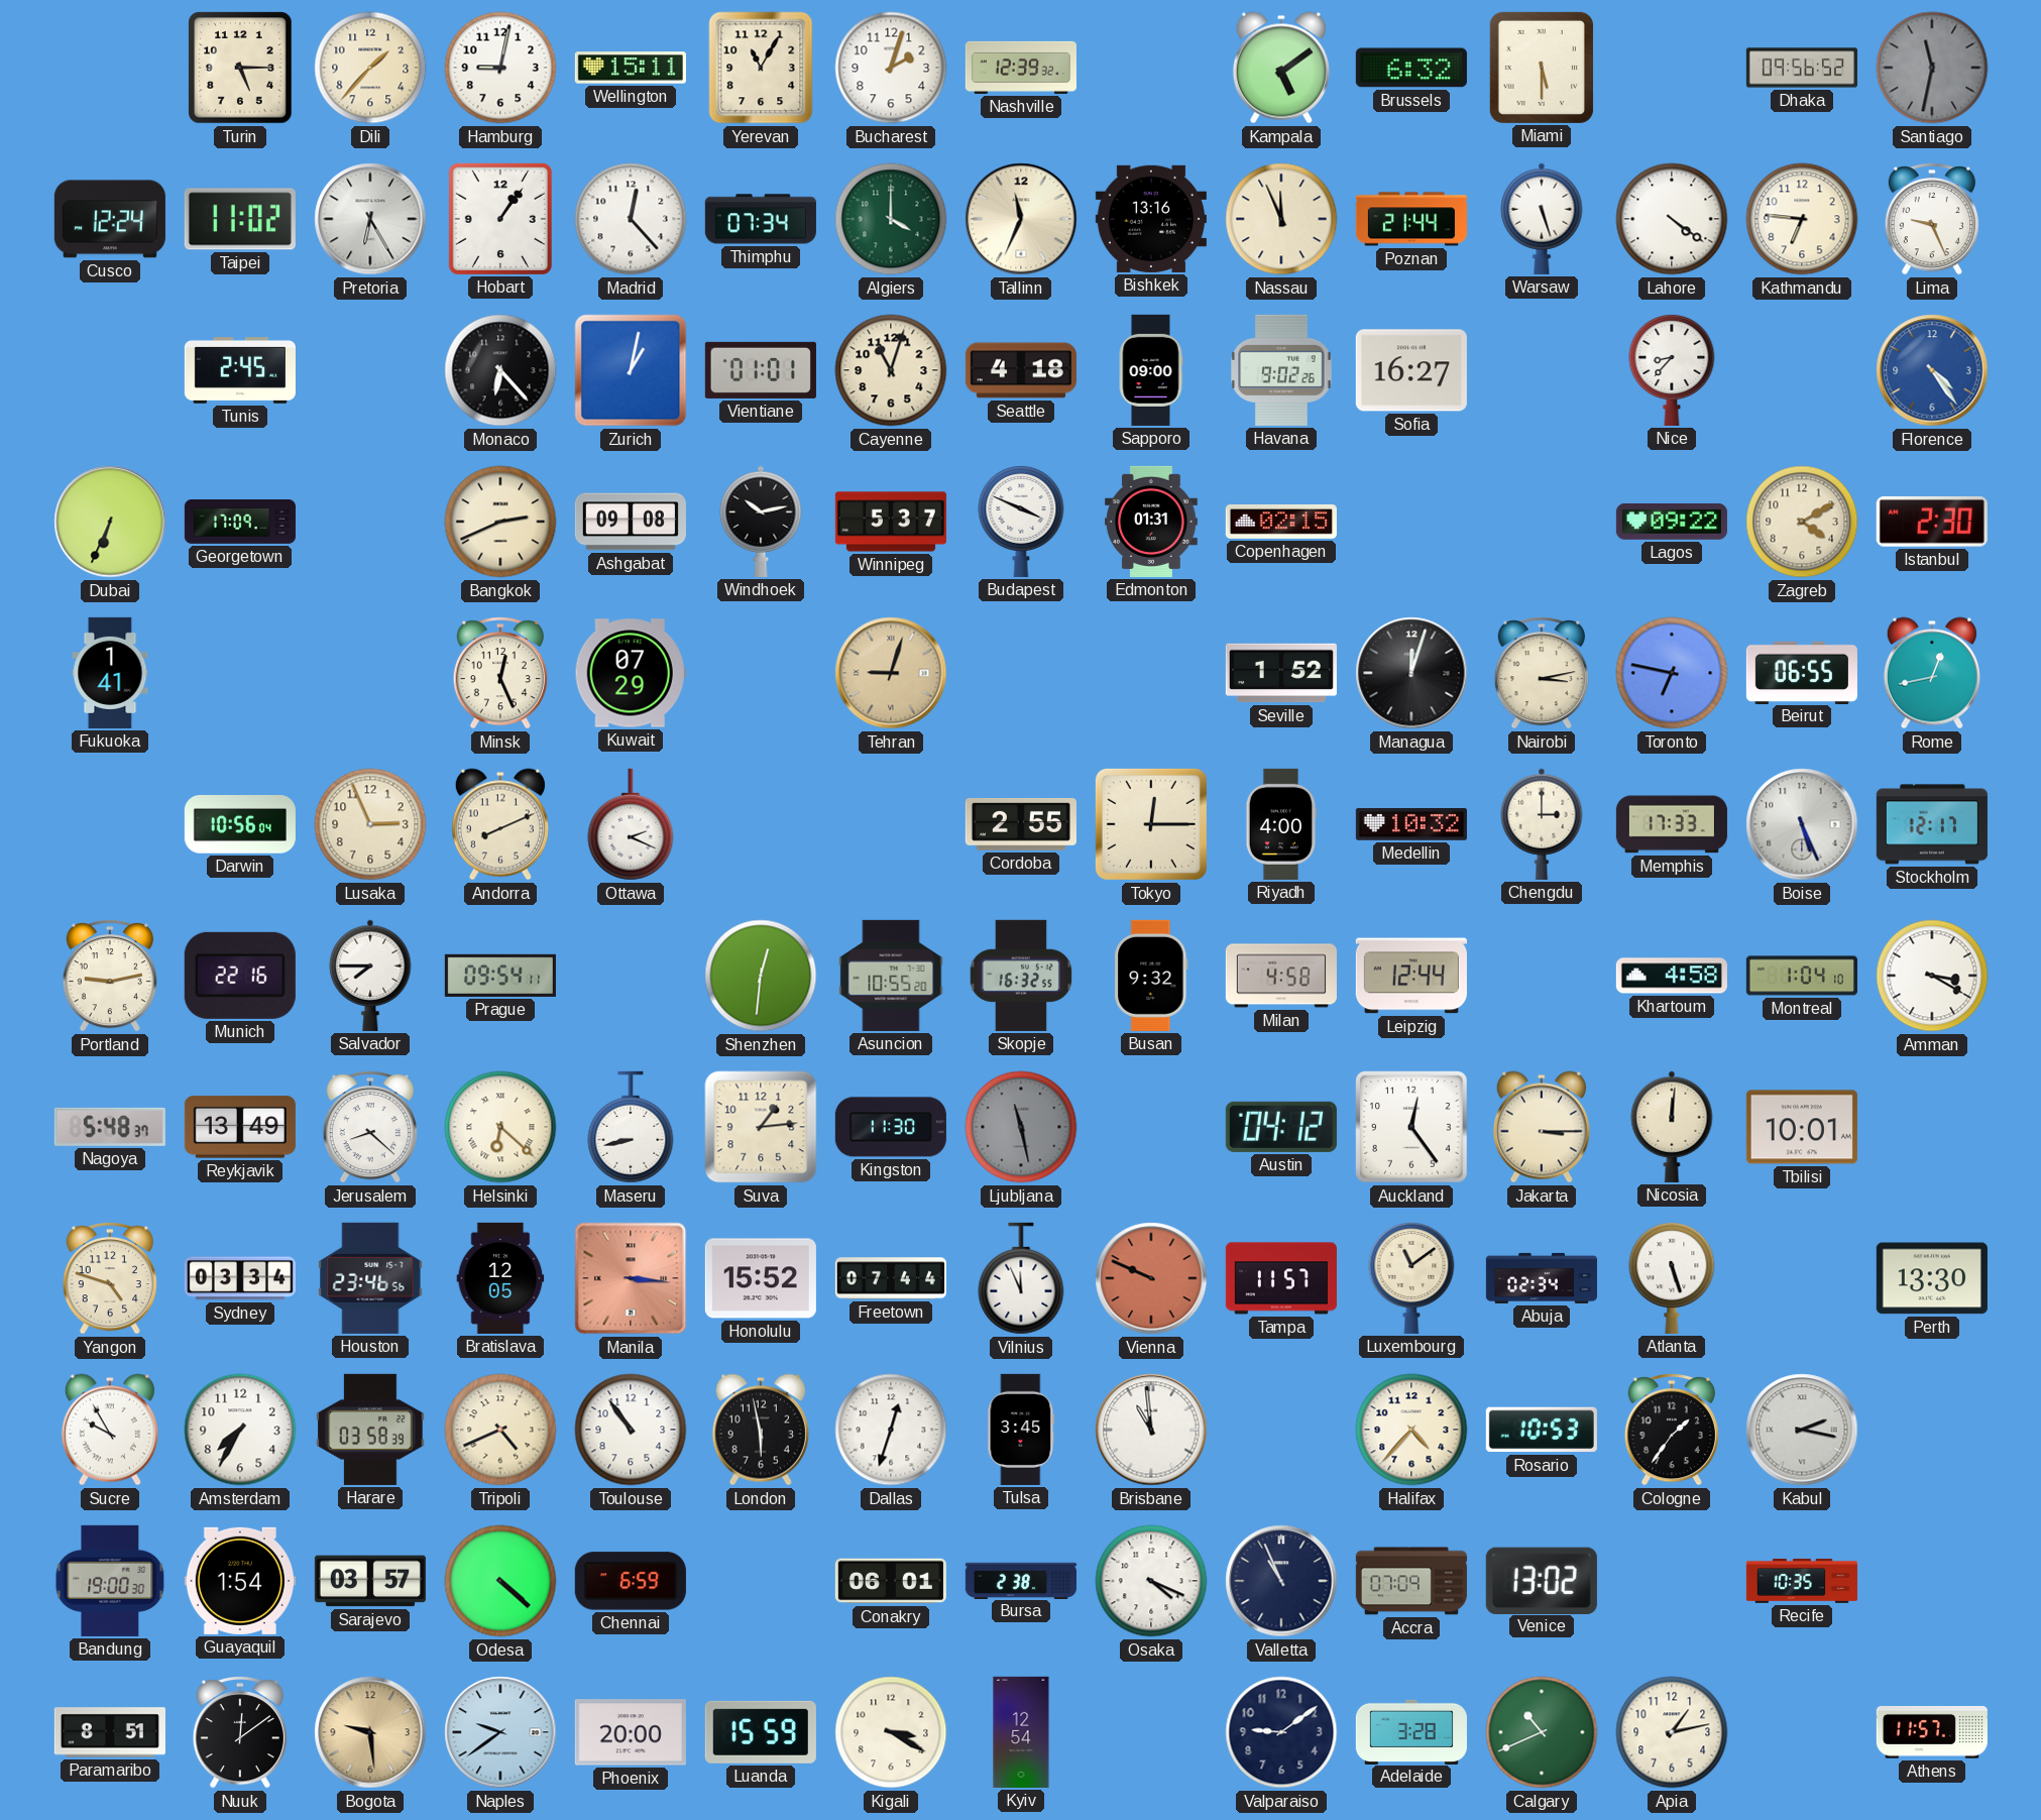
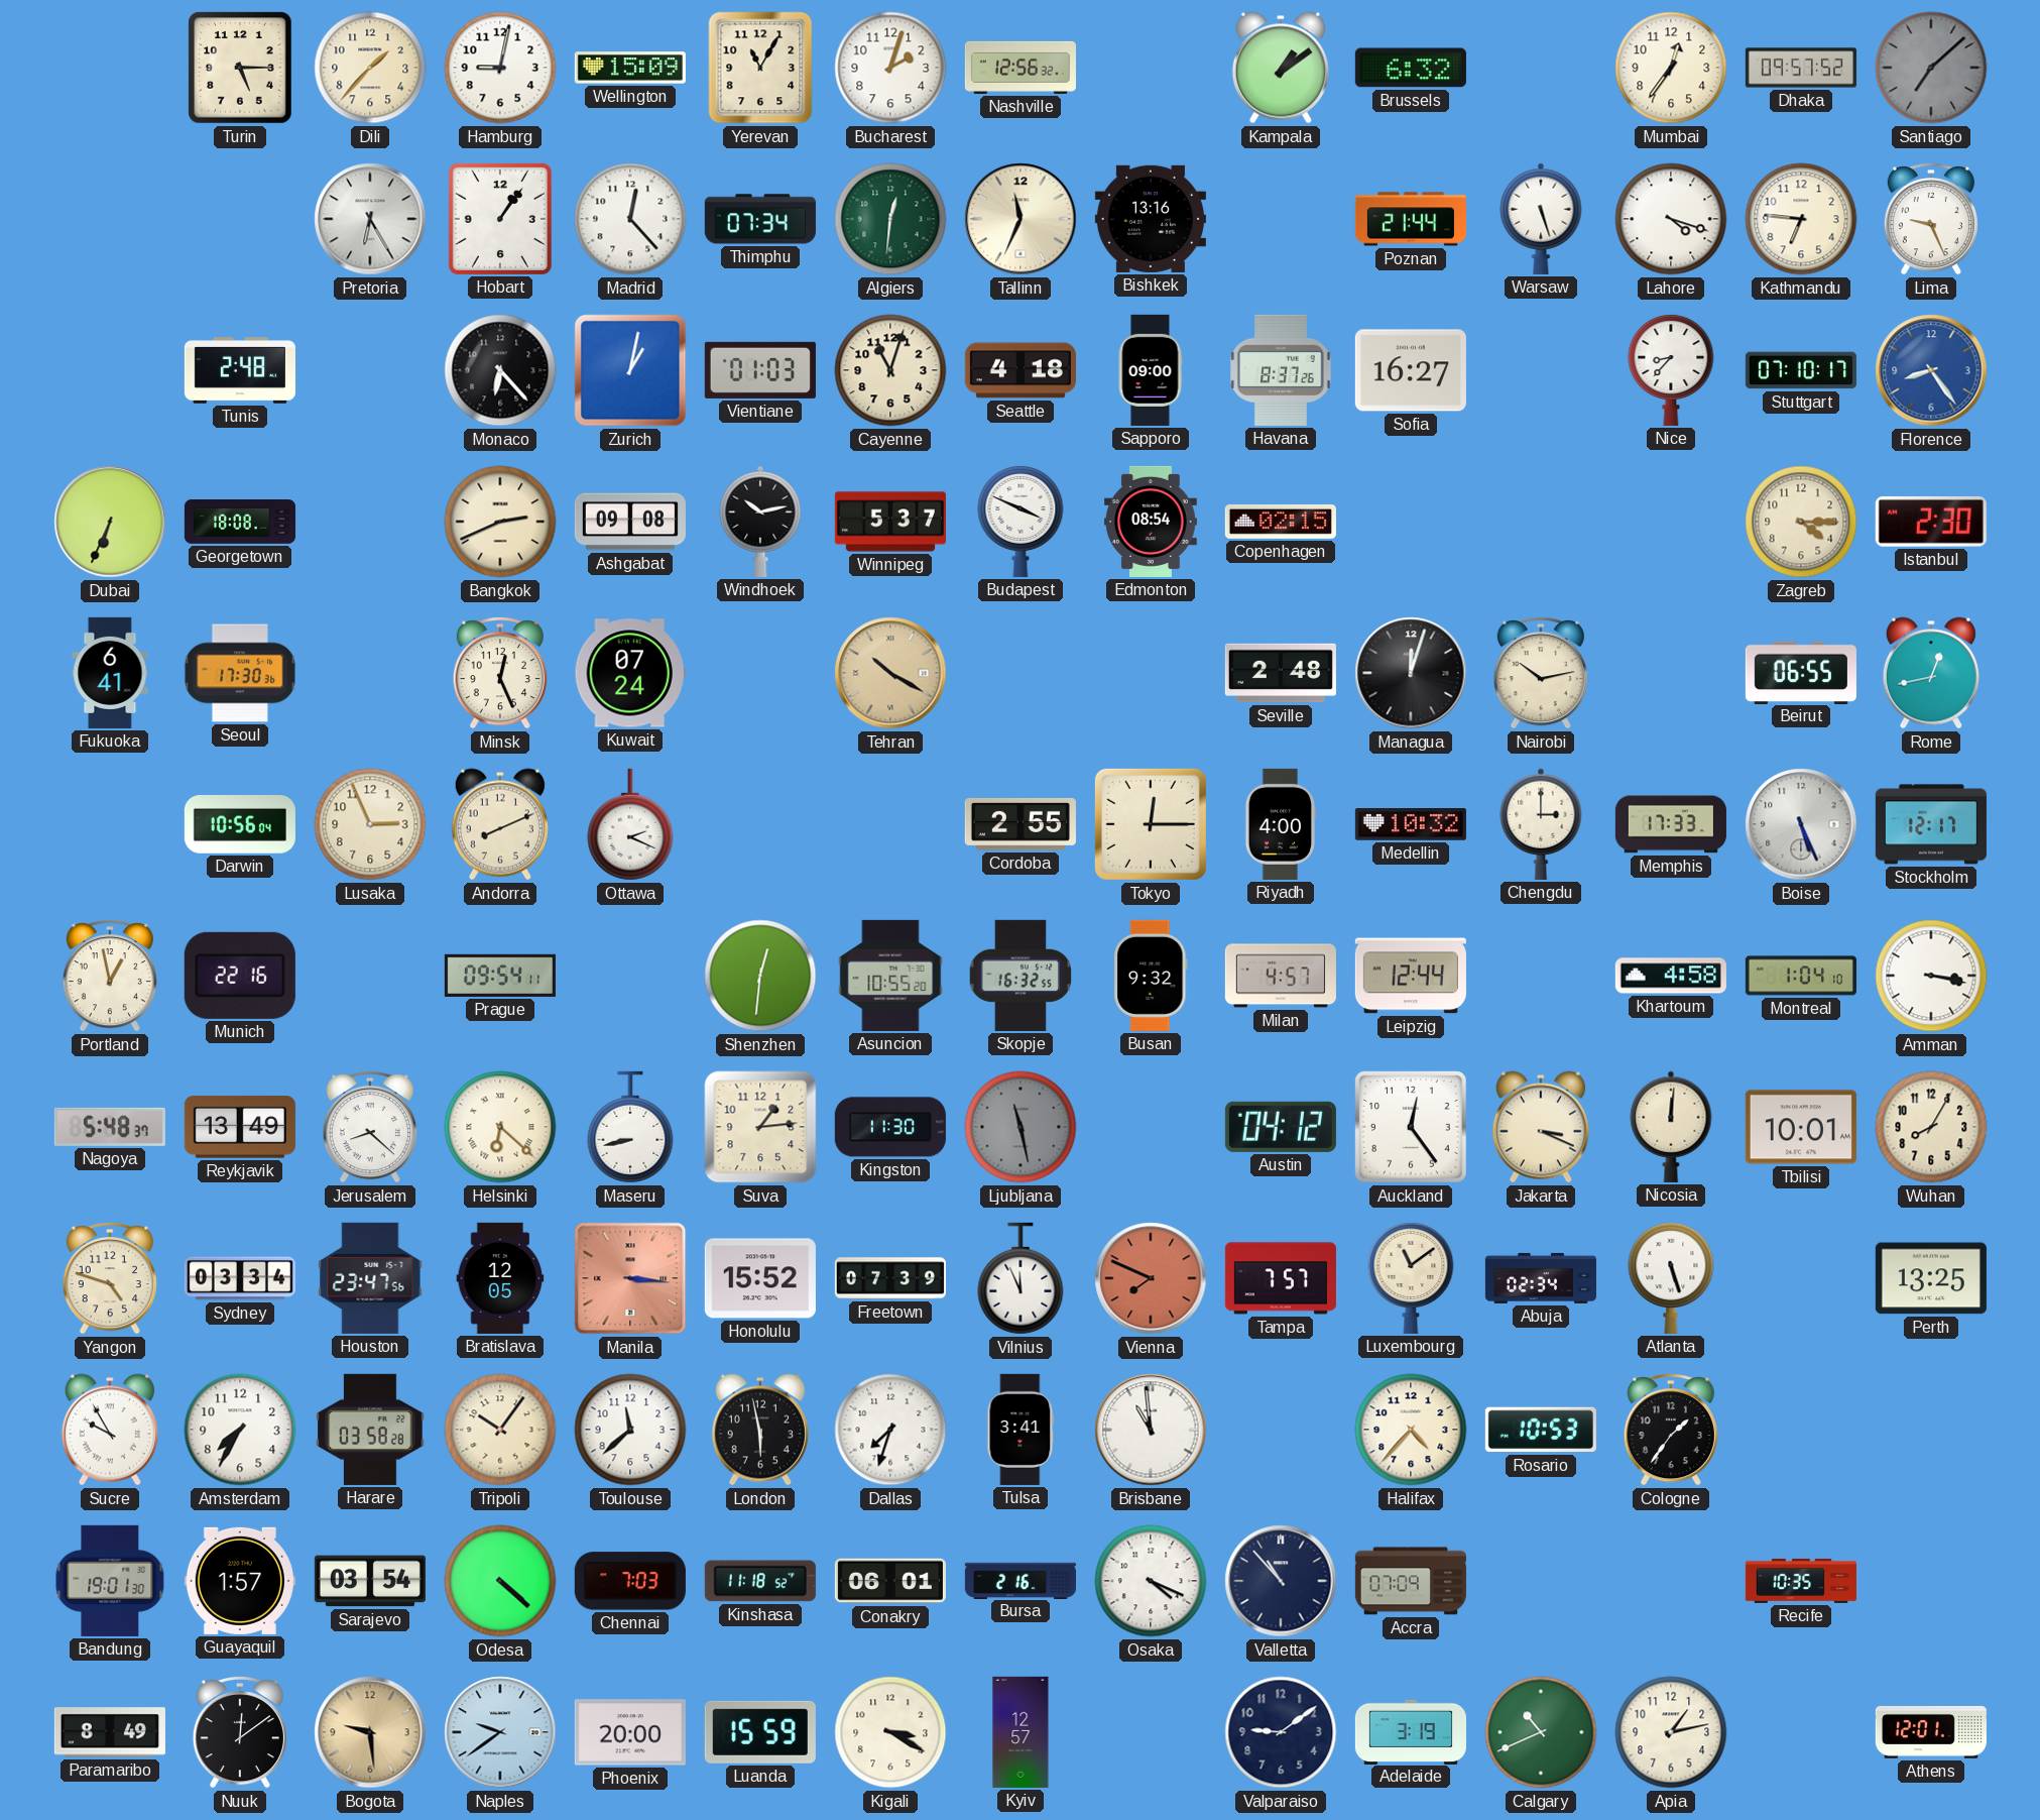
Wellington: 15:11 -> 15:09
Nashville: 12:39 -> 12:56
Kampala: 5:09 -> 1:09
Miami: 5:30 -> none
Mumbai: none -> 12:36
Dhaka: 09:56 -> 09:57
Santiago: 11:32 -> 7:08
Cusco: 12:24 -> none
Taipei: 11:02 -> none
Algiers: 4:00 -> 12:31
Nassau: 11:56 -> none
Lahore: 4:21 -> 4:18
Tunis: 2:45 -> 2:48
Vientiane: 01:01 -> 01:03
Havana: 9:02 -> 8:37
Stuttgart: none -> 07:10
Florence: 4:24 -> 8:24
Georgetown: 17:09 -> 18:08
Edmonton: 01:31 -> 08:54
Lagos: 09:22 -> none
Zagreb: 4:10 -> 4:15
Fukuoka: 1:41 -> 6:41
Seoul: none -> 17:30
Kuwait: 07:29 -> 07:24
Tehran: 9:03 -> 10:20
Seville: 1:52 -> 2:48
Nairobi: 3:13 -> 10:13
Toronto: 6:47 -> none
Portland: 9:13 -> 12:58
Salvador: 7:45 -> none
Milan: 4:58 -> 4:57
Amman: 3:20 -> 3:17
Jakarta: 3:15 -> 3:19
Wuhan: none -> 8:05
Houston: 23:46 -> 23:47
Freetown: 07:44 -> 07:39
Vienna: 9:49 -> 7:49
Tampa: 11:57 -> 7:57
Perth: 13:30 -> 13:25
Harare: 03:58:39 -> 03:58:28
Tripoli: 4:41 -> 10:06
Toulouse: 10:54 -> 11:38
Dallas: 12:33 -> 7:33
Tulsa: 3:45 -> 3:41
Kabul: 2:17 -> none
Bandung: 19:00 -> 19:01
Guayaquil: 1:54 -> 1:57
Sarajevo: 03:57 -> 03:54
Chennai: 6:59 -> 7:03
Kinshasa: none -> 11:18
Bursa: 2:38 -> 2:16
Valletta: 10:56 -> 10:53
Venice: 13:02 -> none
Paramaribo: 8:51 -> 8:49
Kyiv: 12:54 -> 12:57
Adelaide: 3:28 -> 3:19
Athens: 11:57 -> 12:01
